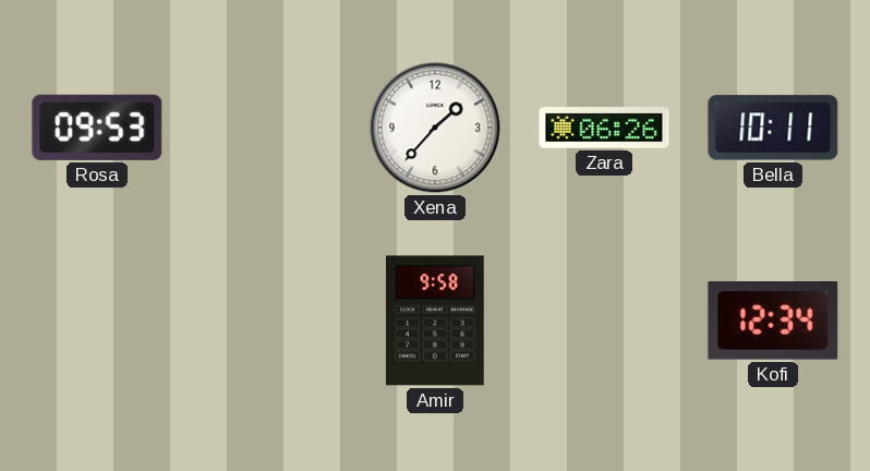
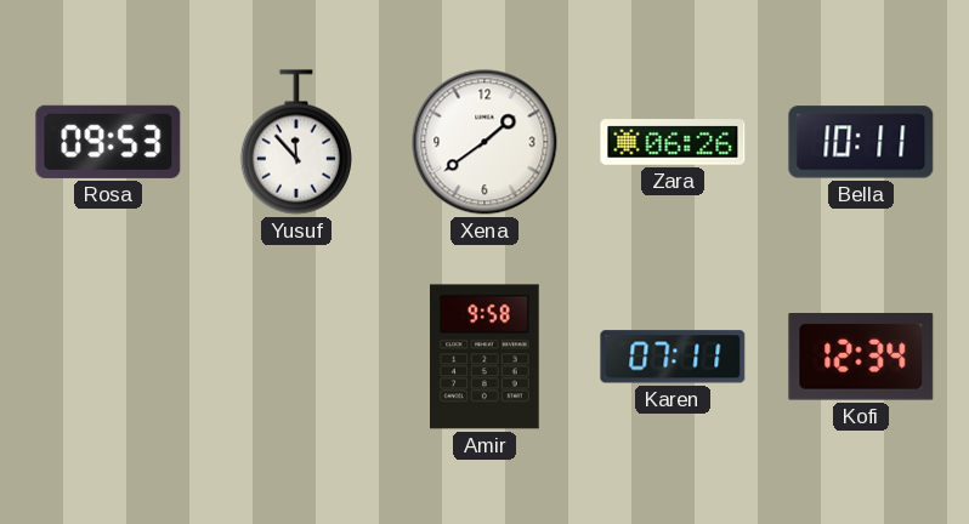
Yusuf: none -> 11:53
Xena: 1:37 -> 1:39
Karen: none -> 07:11
